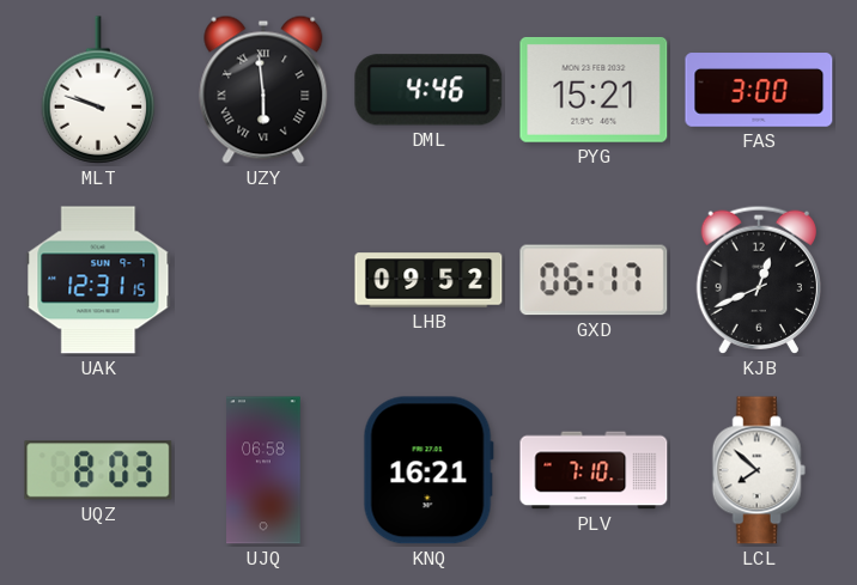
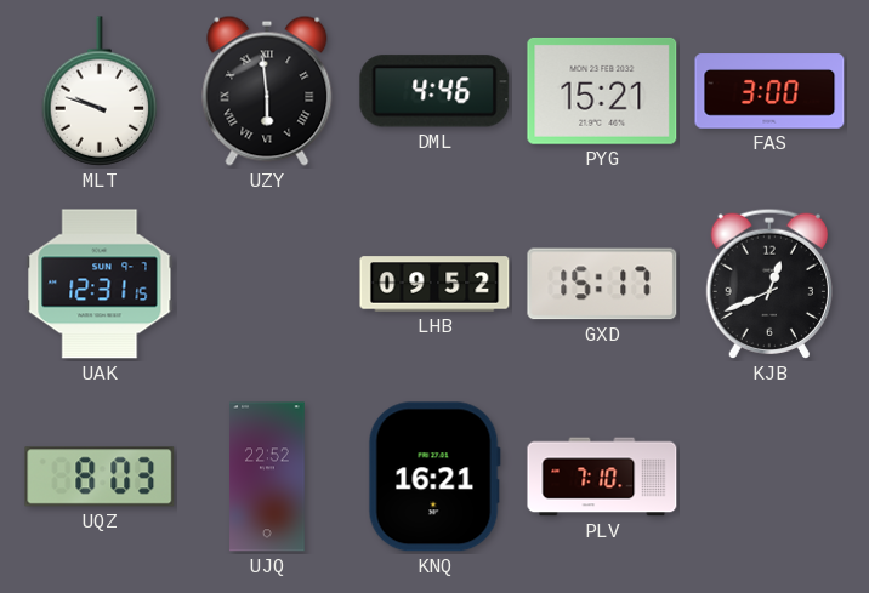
GXD: 06:17 -> 15:17
UJQ: 06:58 -> 22:52
LCL: 7:52 -> none
